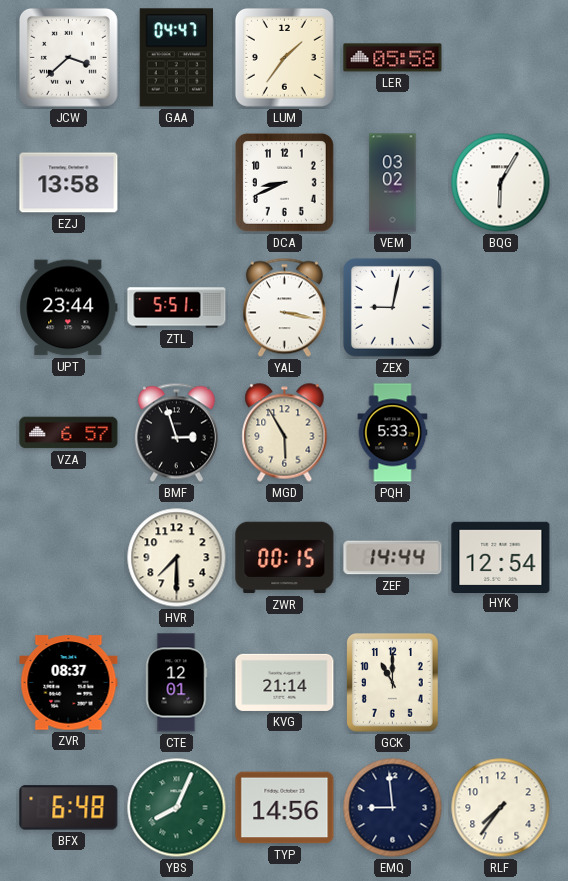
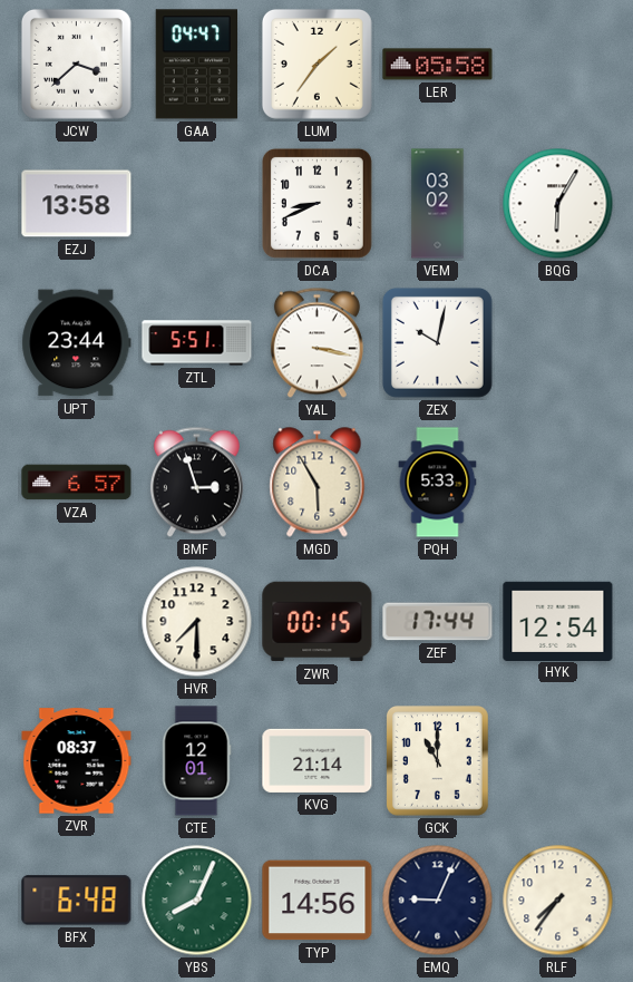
ZEX: 9:02 -> 10:02
ZEF: 14:44 -> 17:44
EMQ: 8:59 -> 9:04
